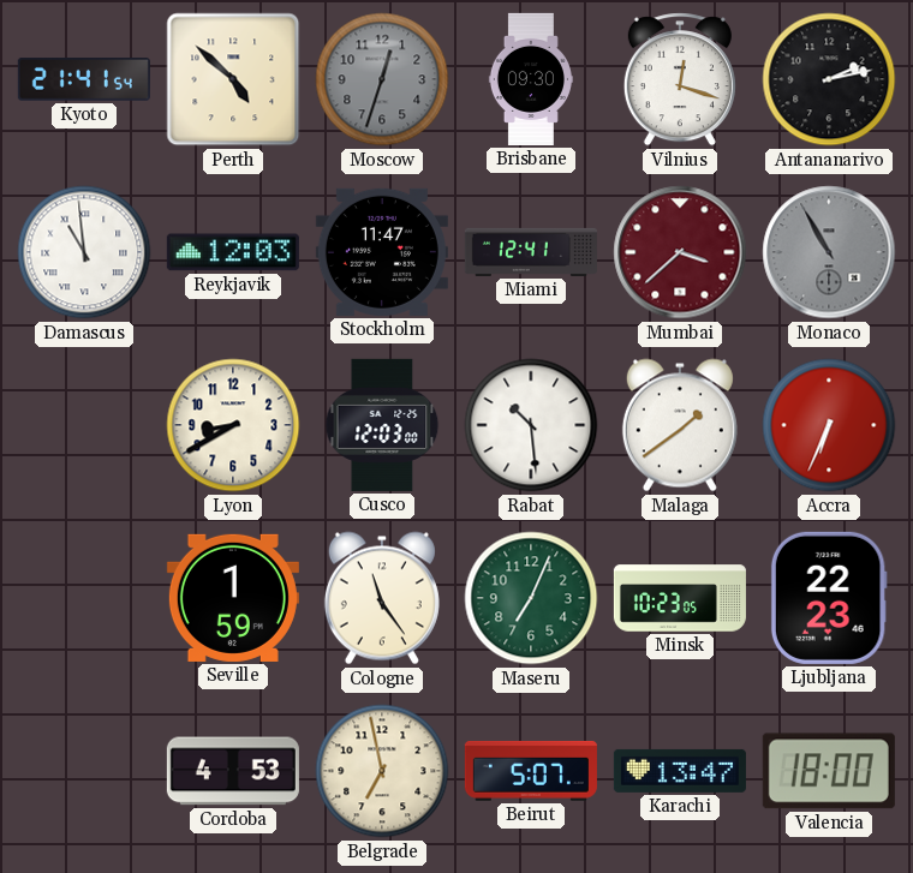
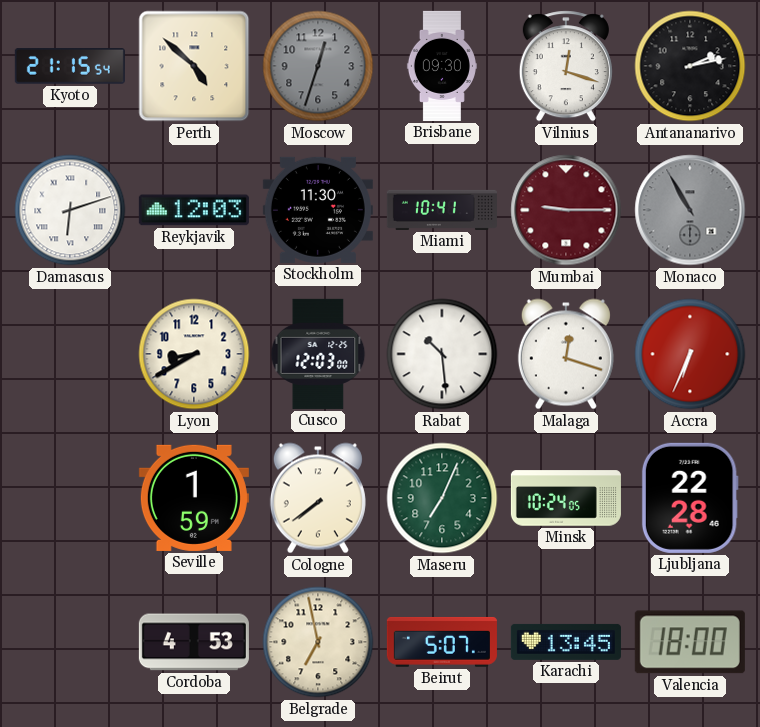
Kyoto: 21:41 -> 21:15
Damascus: 10:59 -> 6:12
Stockholm: 11:47 -> 11:30
Miami: 12:41 -> 10:41
Mumbai: 3:38 -> 9:15
Malaga: 1:39 -> 12:18
Cologne: 11:24 -> 7:39
Minsk: 10:23 -> 10:24
Ljubljana: 22:23 -> 22:28
Karachi: 13:47 -> 13:45
